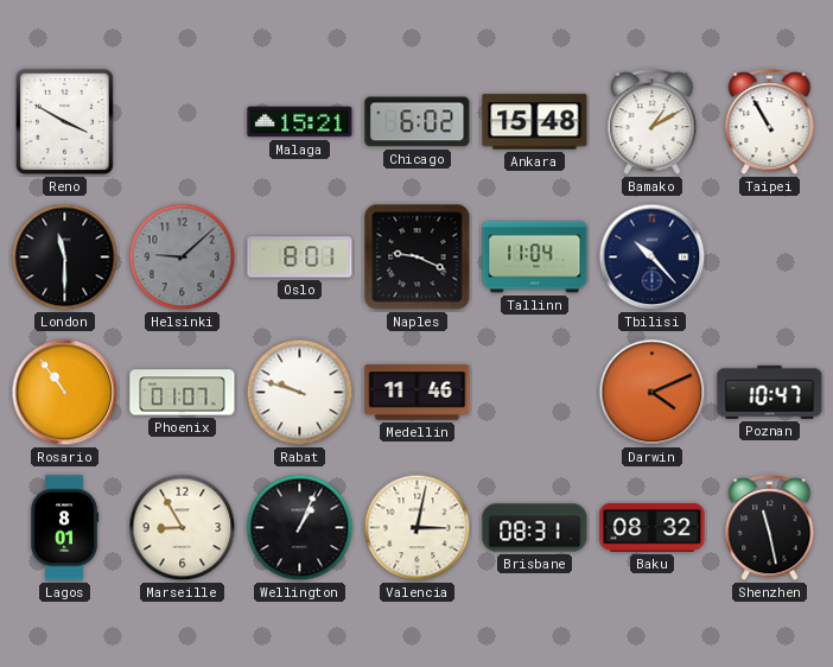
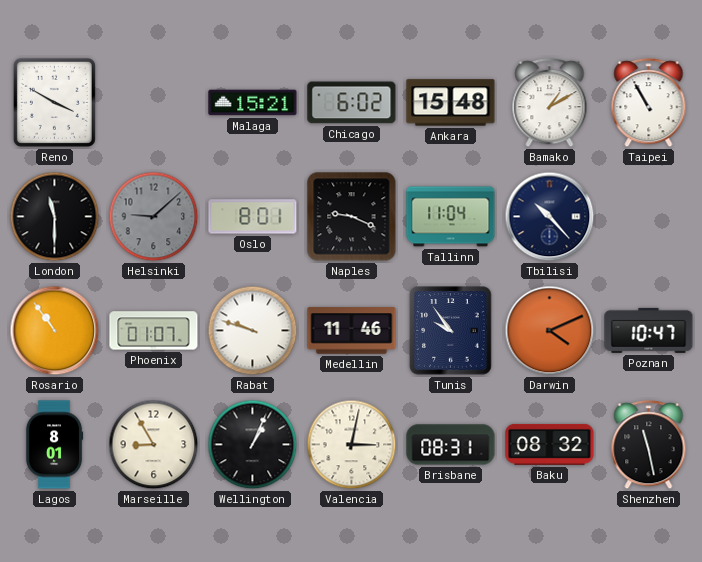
Tunis: none -> 9:54
